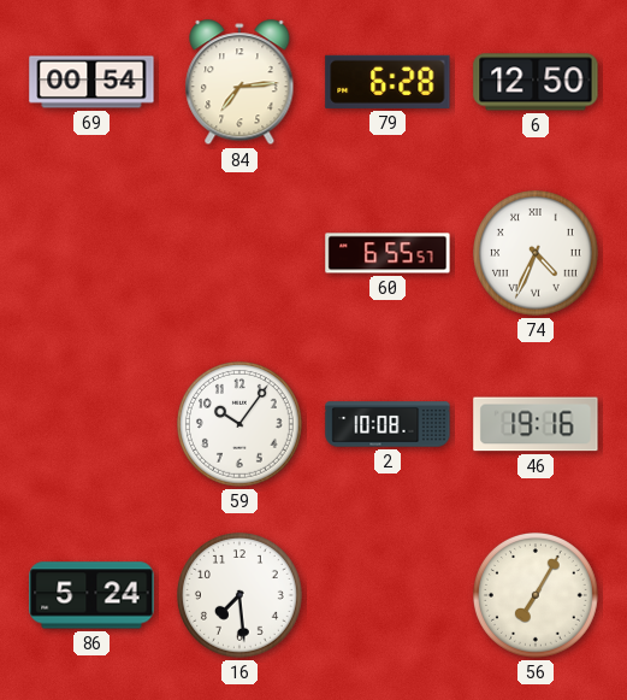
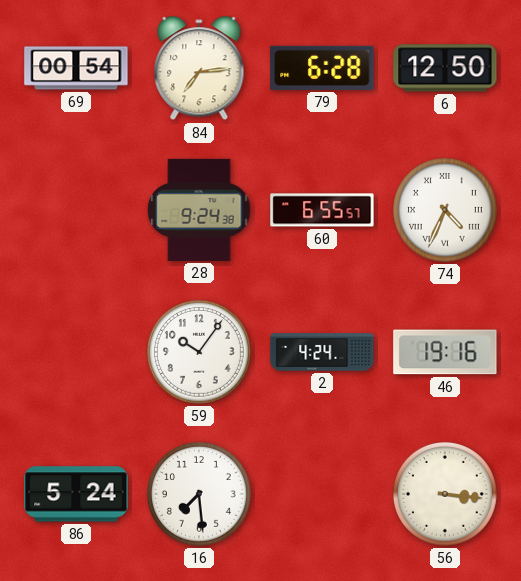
28: none -> 9:24
2: 10:08 -> 4:24
56: 7:05 -> 3:16
